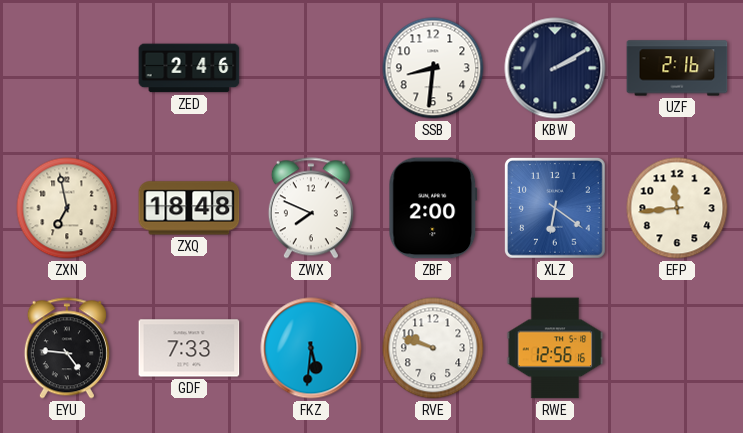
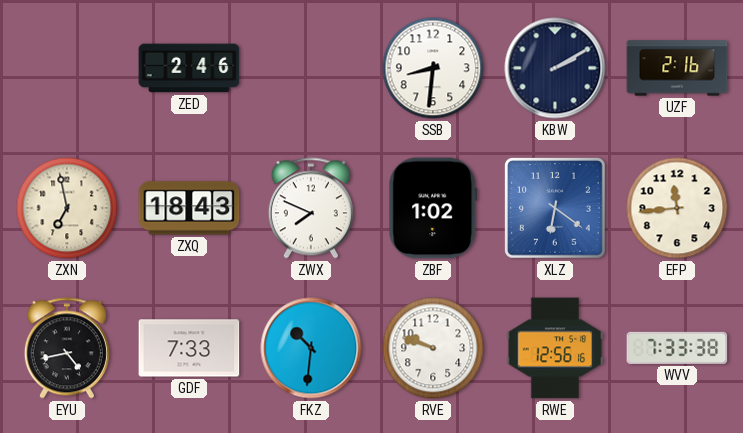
ZXQ: 18:48 -> 18:43
ZBF: 2:00 -> 1:02
EYU: 4:46 -> 4:43
FKZ: 5:31 -> 10:31
WVV: none -> 7:33
